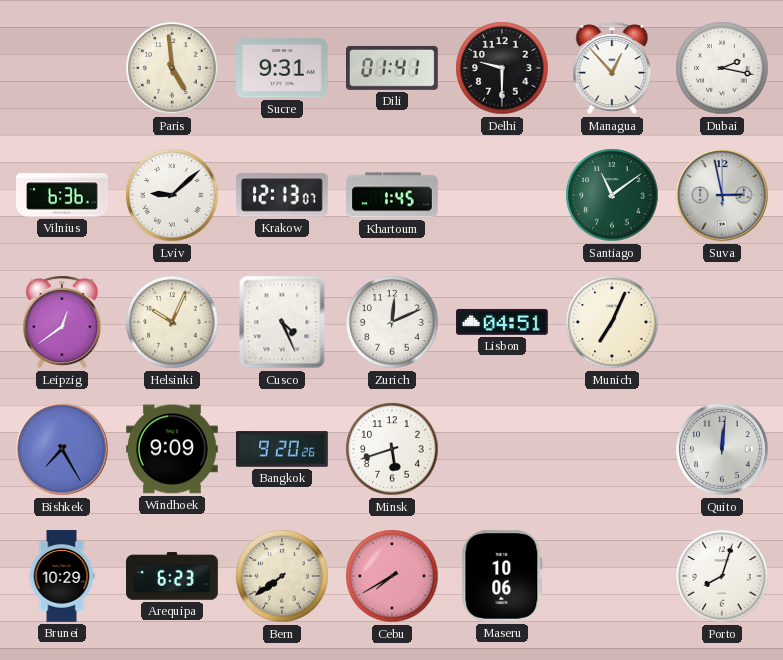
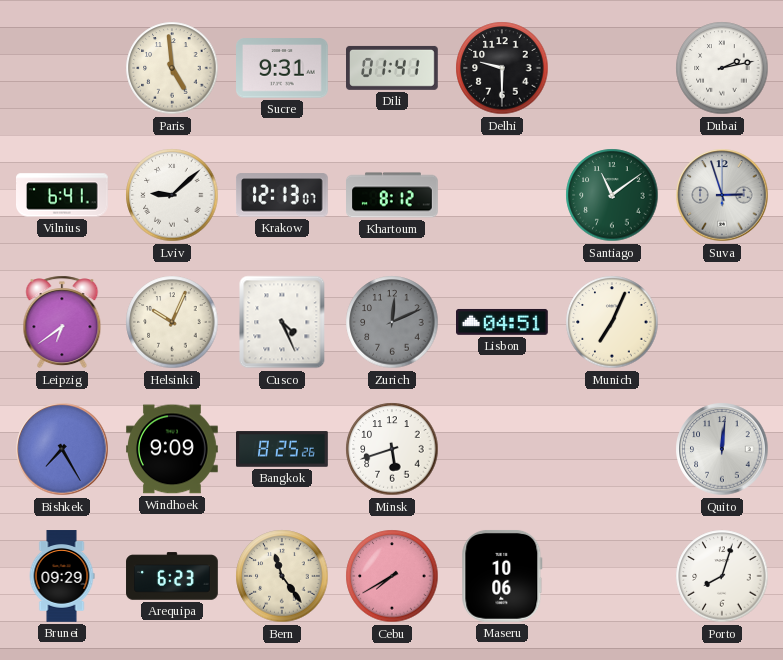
Managua: 12:53 -> none
Dubai: 2:17 -> 2:13
Vilnius: 6:36 -> 6:41
Khartoum: 1:45 -> 8:12
Suva: 2:58 -> 2:57
Leipzig: 12:39 -> 6:39
Zurich dial: white -> grey
Bangkok: 9:20 -> 8:25
Brunei: 10:29 -> 09:29
Bern: 7:39 -> 11:24
